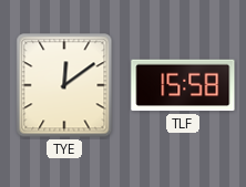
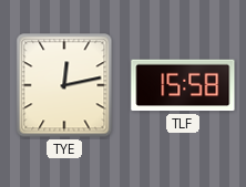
TYE: 12:09 -> 12:13
